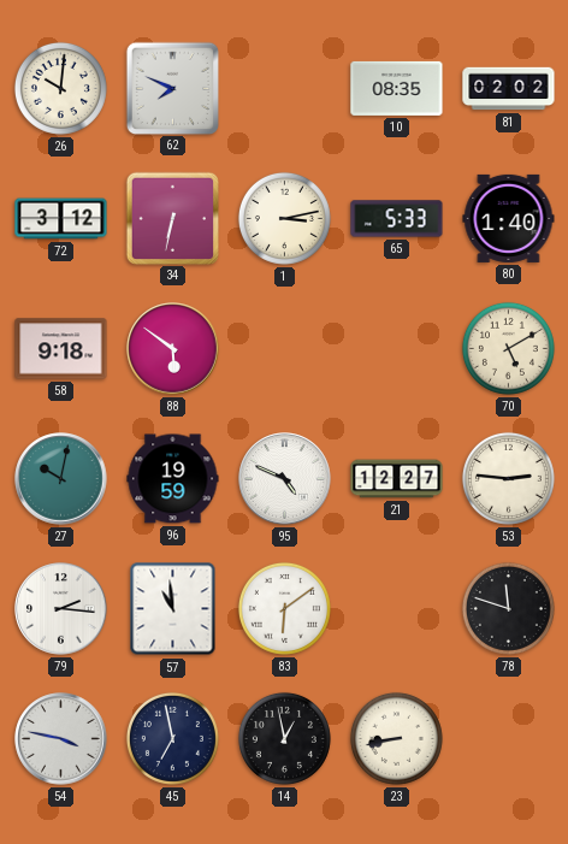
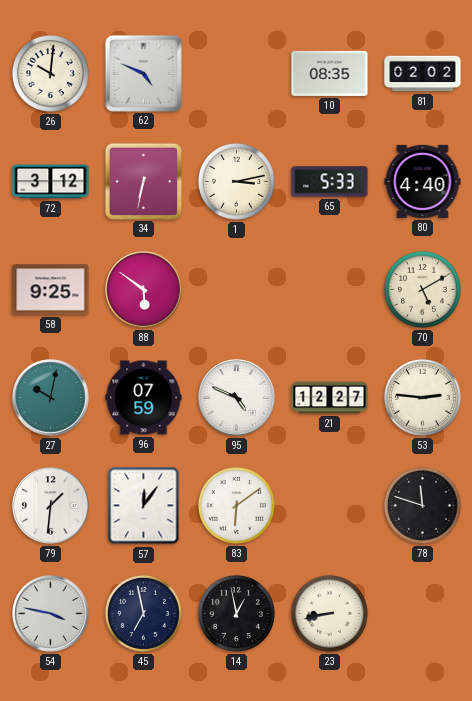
62: 7:49 -> 4:49
80: 1:40 -> 4:40
58: 9:18 -> 9:25
96: 19:59 -> 07:59
79: 2:16 -> 1:31
57: 10:59 -> 12:06
